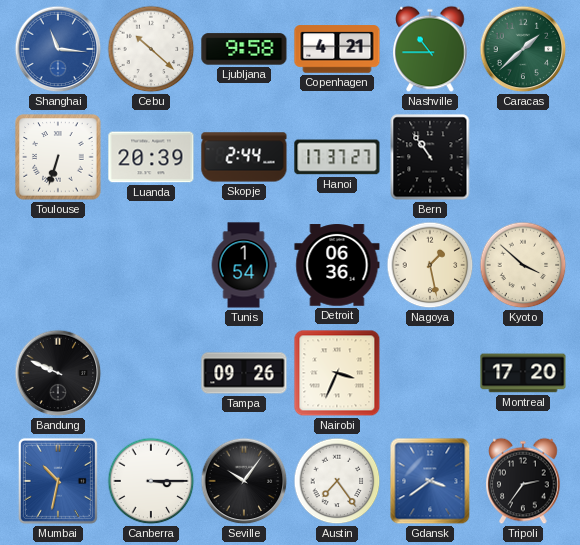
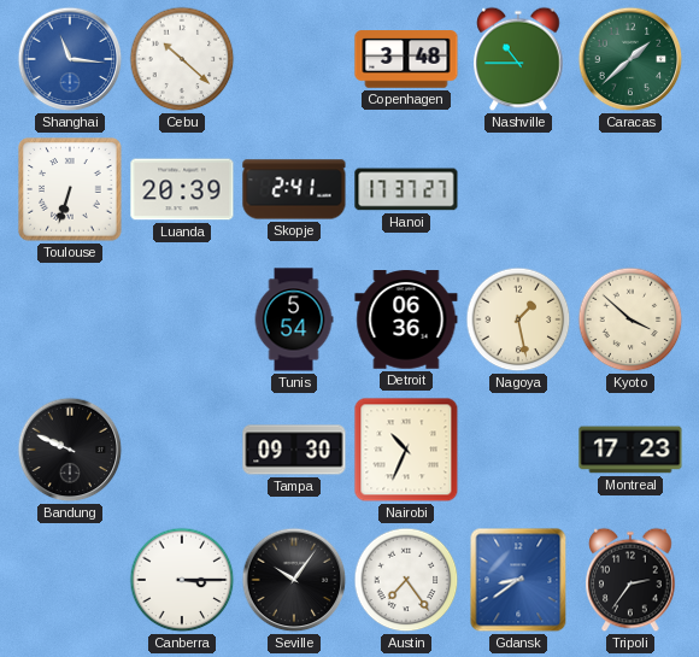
Ljubljana: 9:58 -> none
Copenhagen: 4:21 -> 3:48
Skopje: 2:44 -> 2:41
Bern: 10:54 -> none
Tunis: 1:54 -> 5:54
Tampa: 09:26 -> 09:30
Nairobi: 3:34 -> 10:34
Montreal: 17:20 -> 17:23
Mumbai: 10:32 -> none
Gdansk: 3:39 -> 8:39
